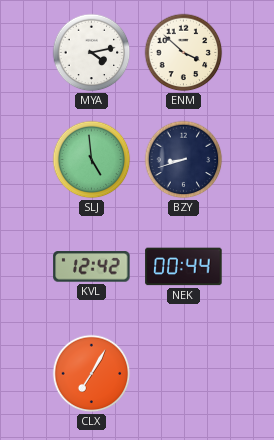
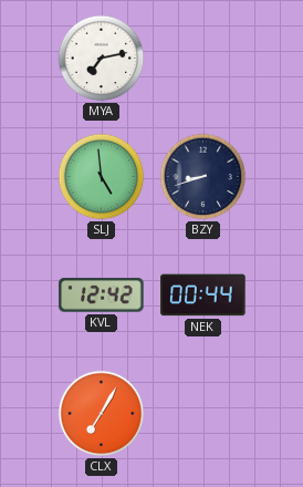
MYA: 4:13 -> 7:13
ENM: 3:52 -> none
